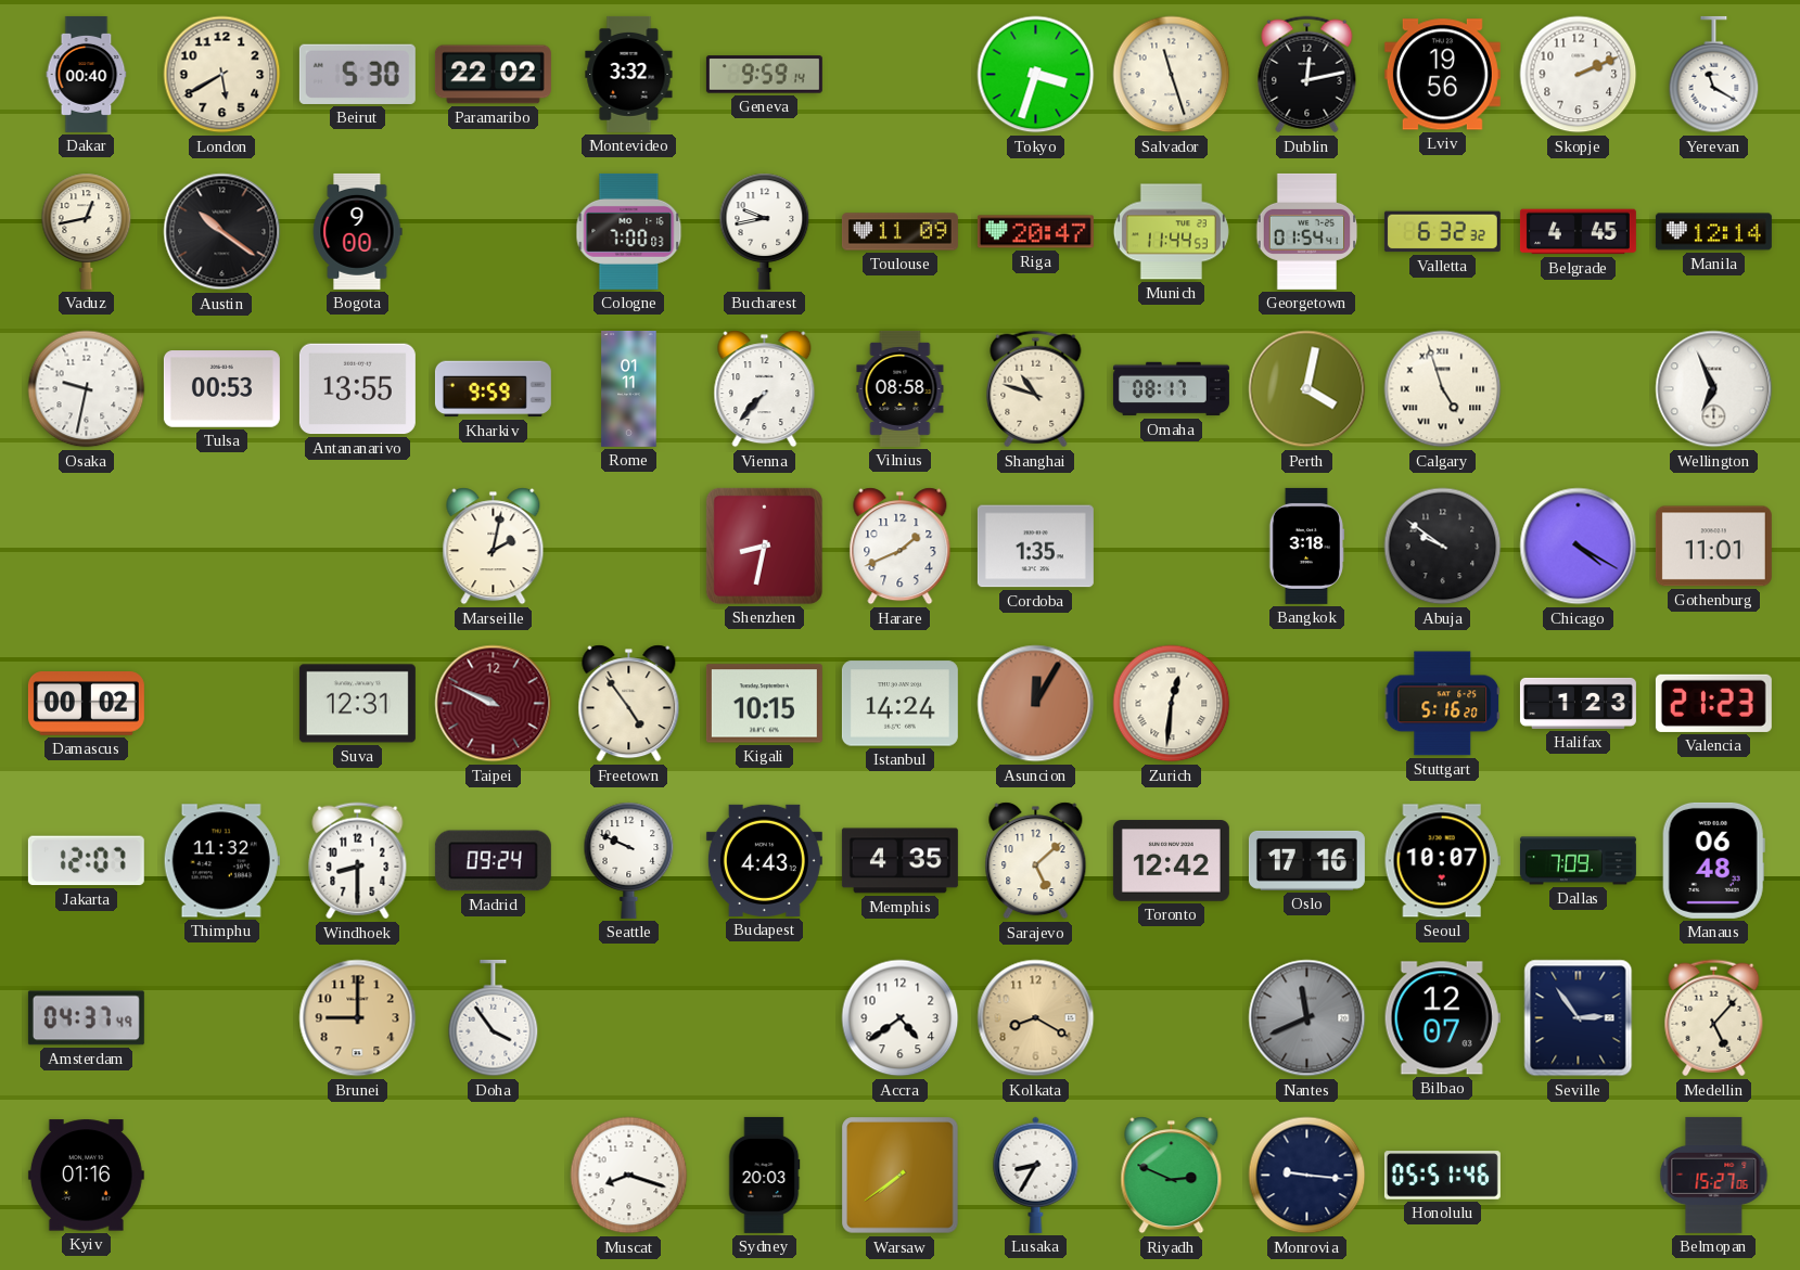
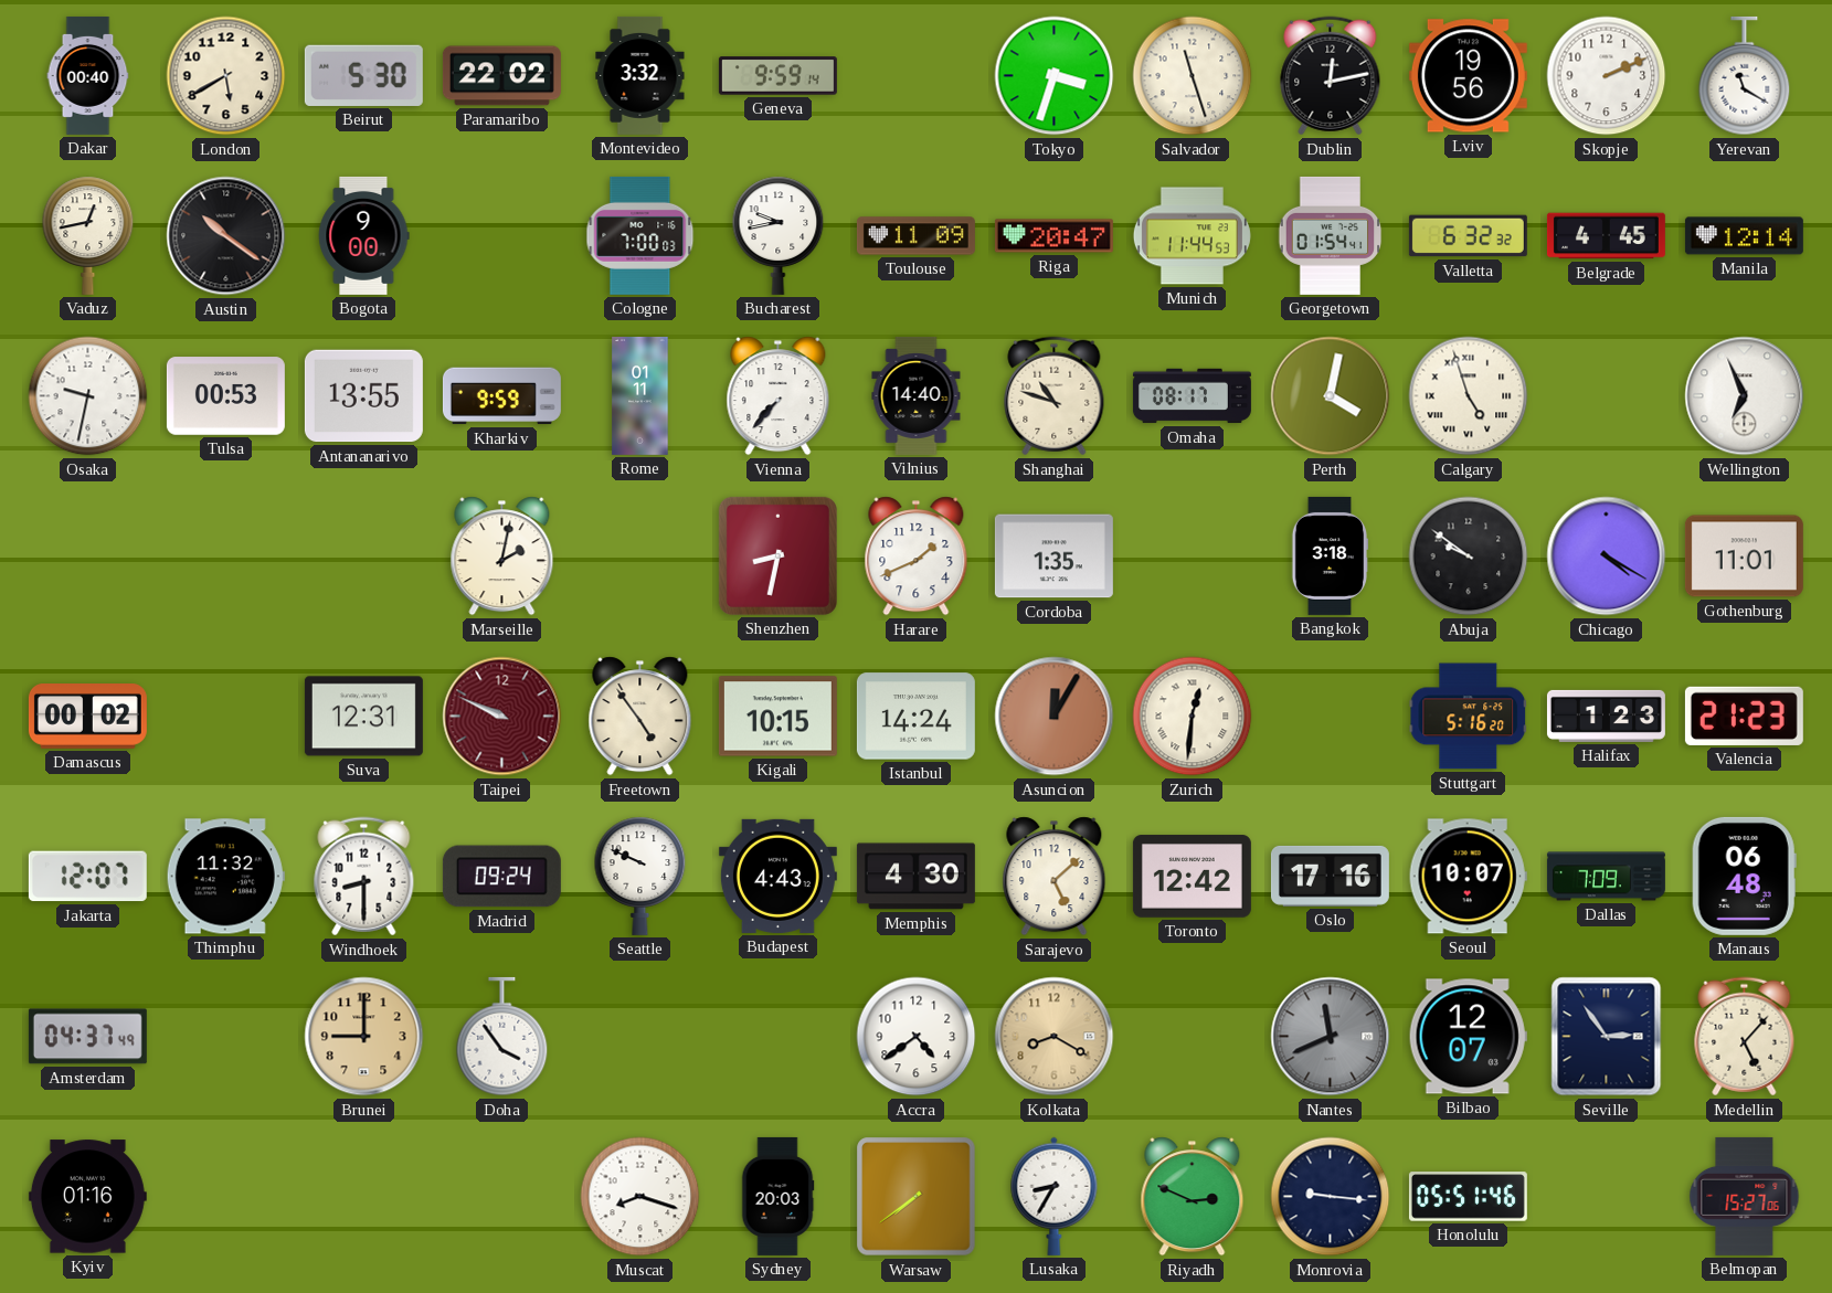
Vilnius: 08:58 -> 14:40
Memphis: 4:35 -> 4:30
